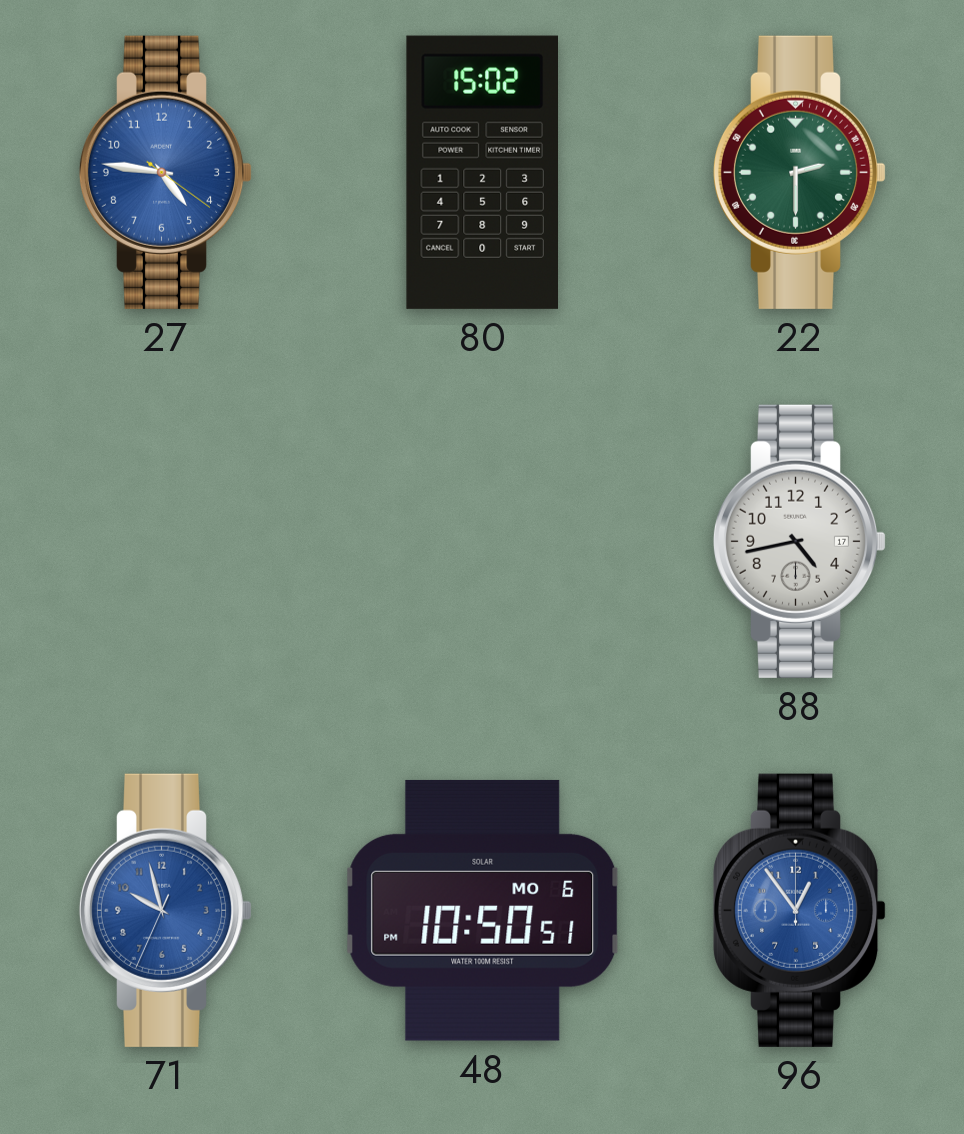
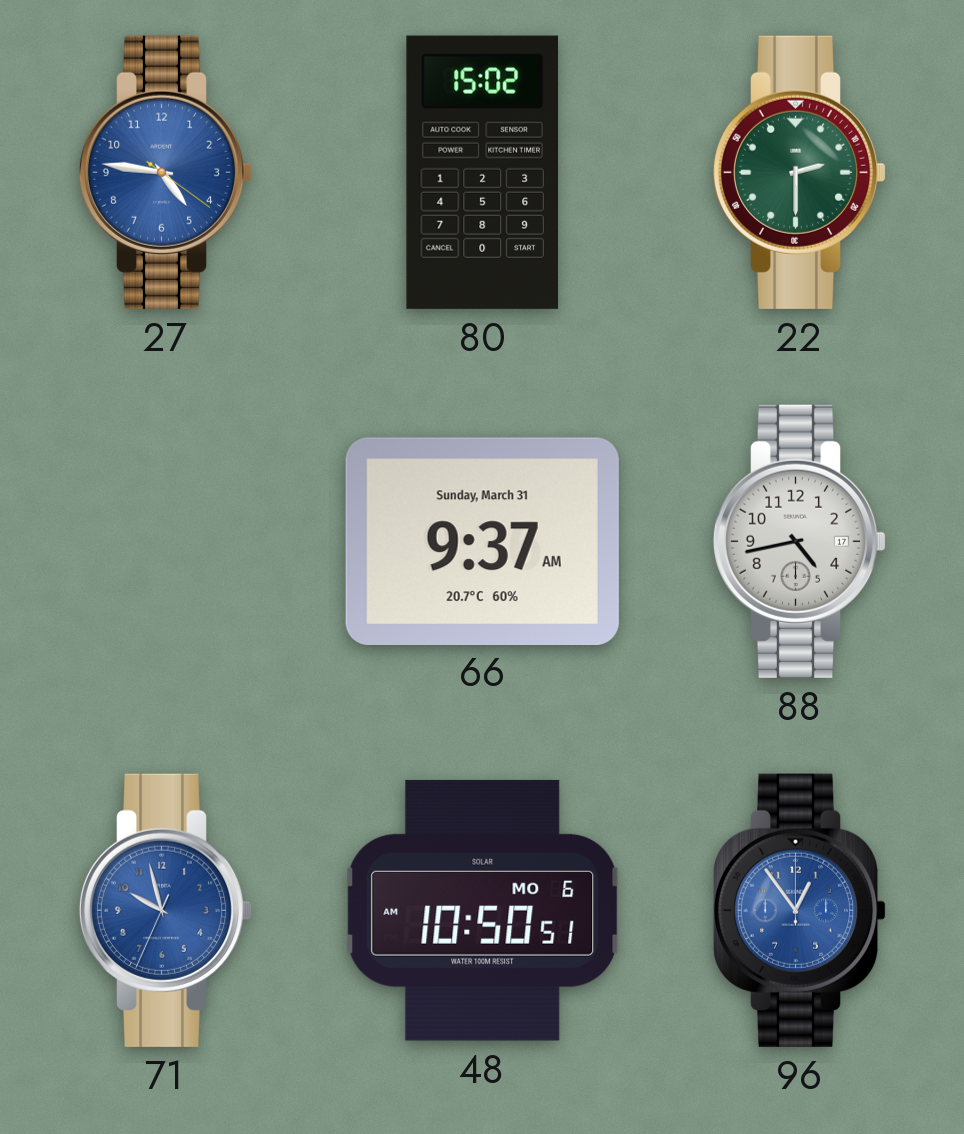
66: none -> 9:37
48: 10:50:51 PM -> 10:50:51 AM
